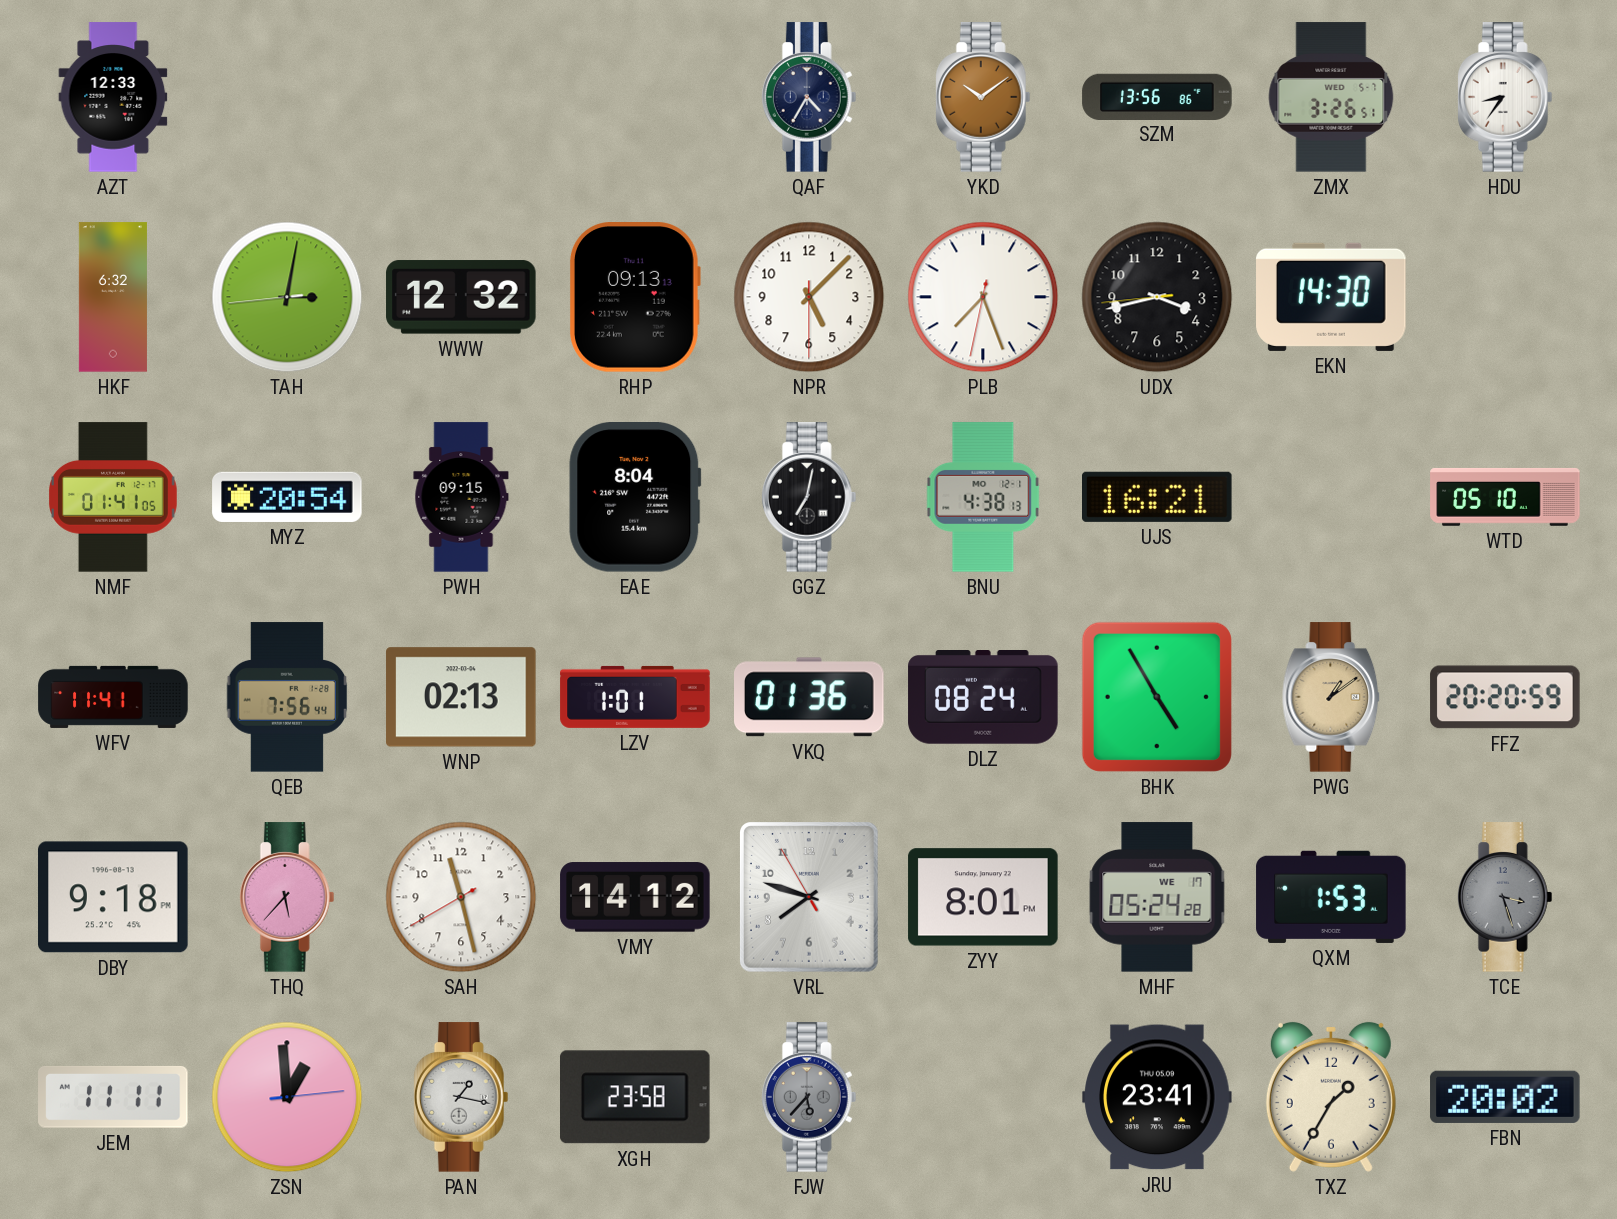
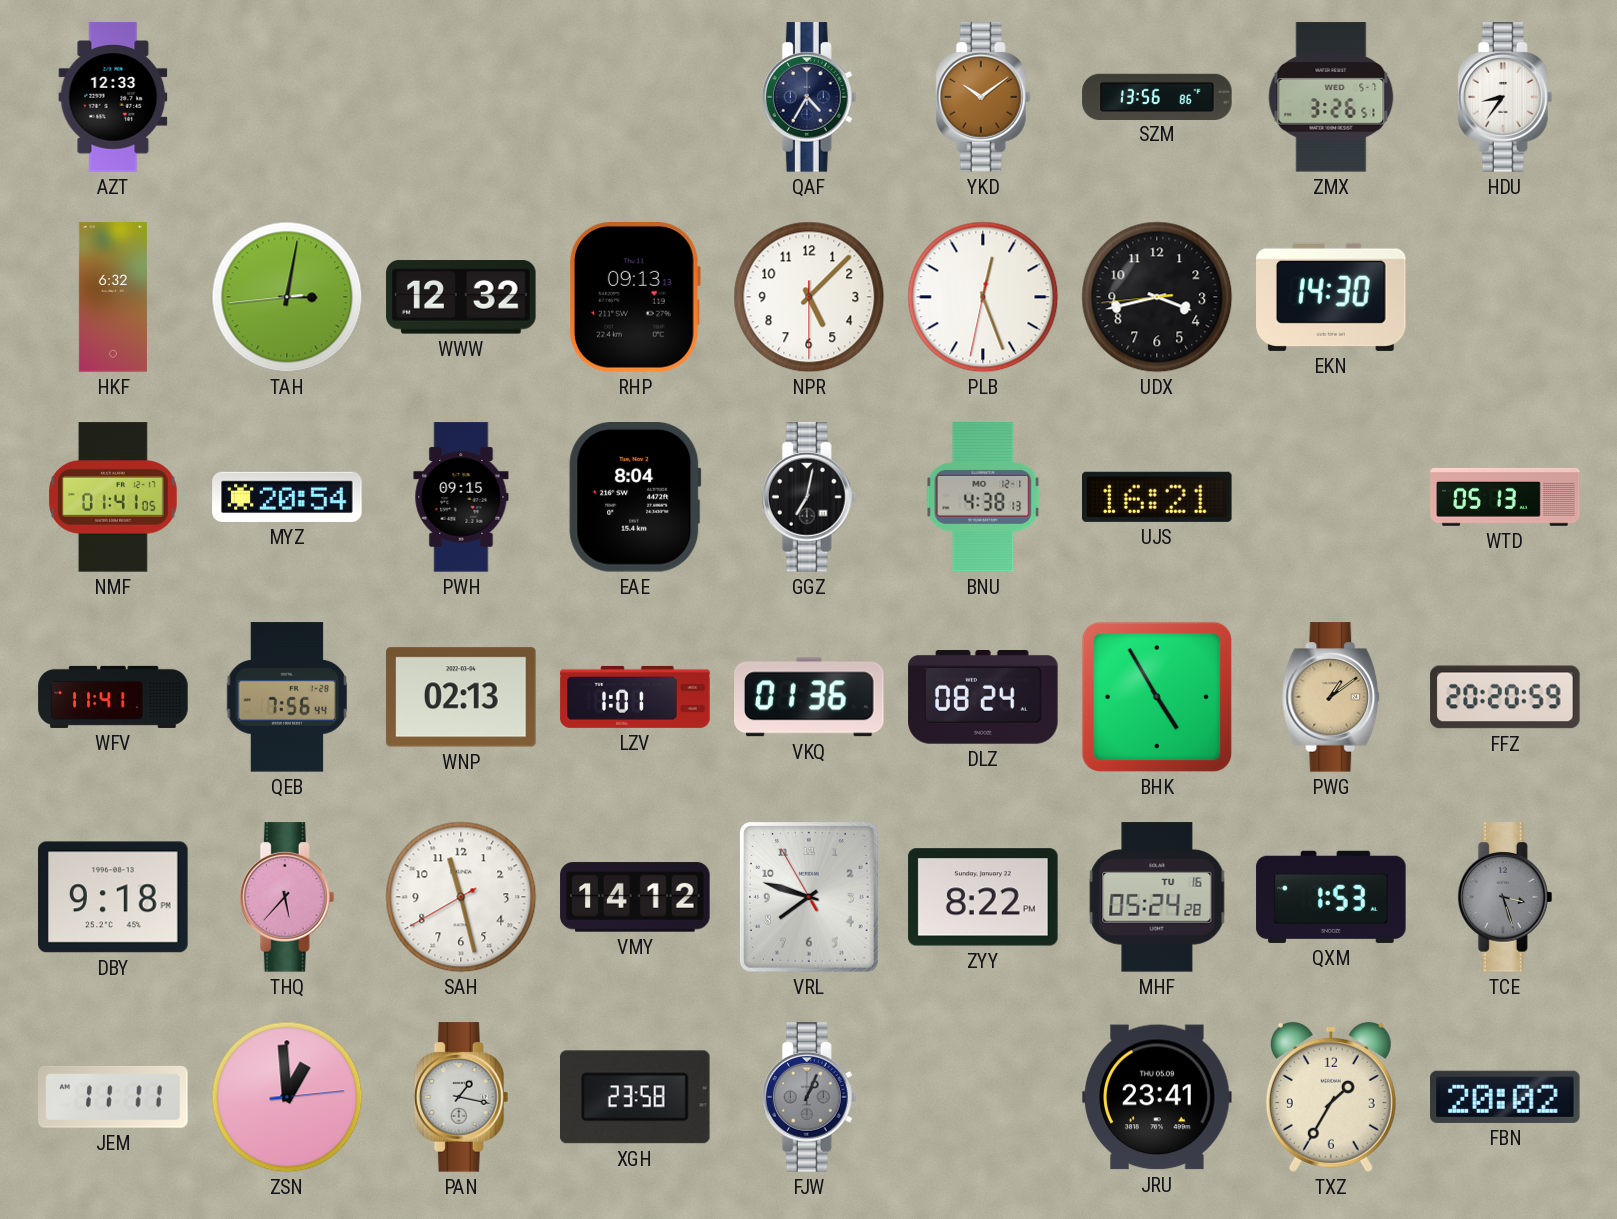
PLB: 7:26 -> 12:26
WTD: 05:10 -> 05:13
ZYY: 8:01 -> 8:22
MHF date: WE 17 -> TU 16
FJW: 5:37 -> 1:04
